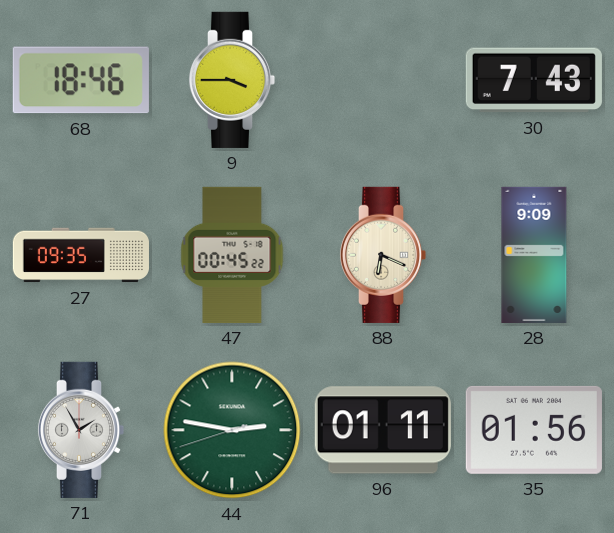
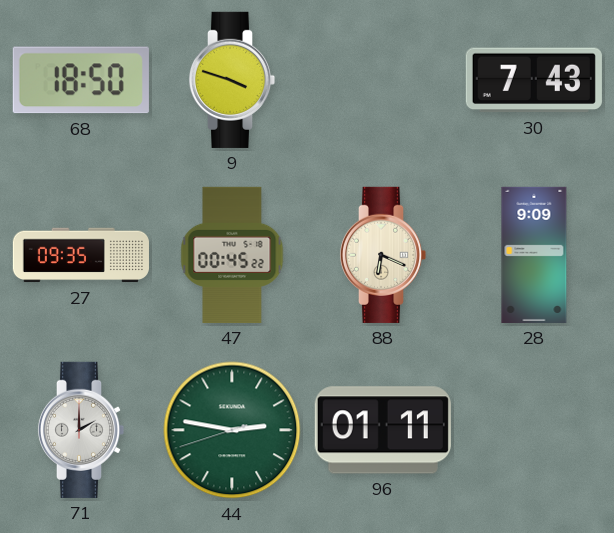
68: 18:46 -> 18:50
9: 3:45 -> 3:48
71: 1:55 -> 2:00
35: 01:56 -> none
